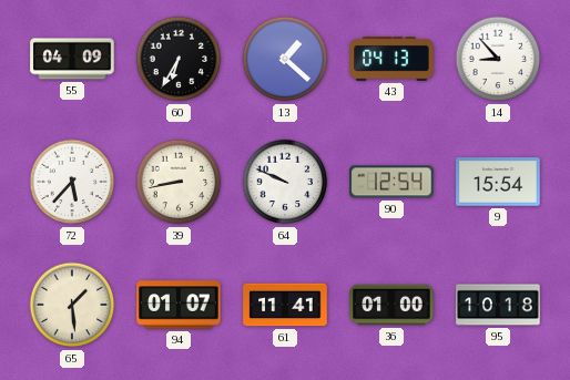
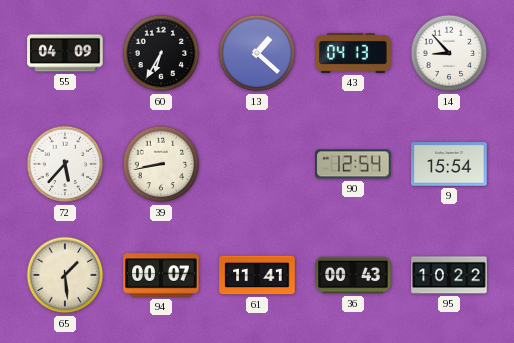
64: 9:49 -> none
94: 01:07 -> 00:07
36: 01:00 -> 00:43
95: 10:18 -> 10:22
